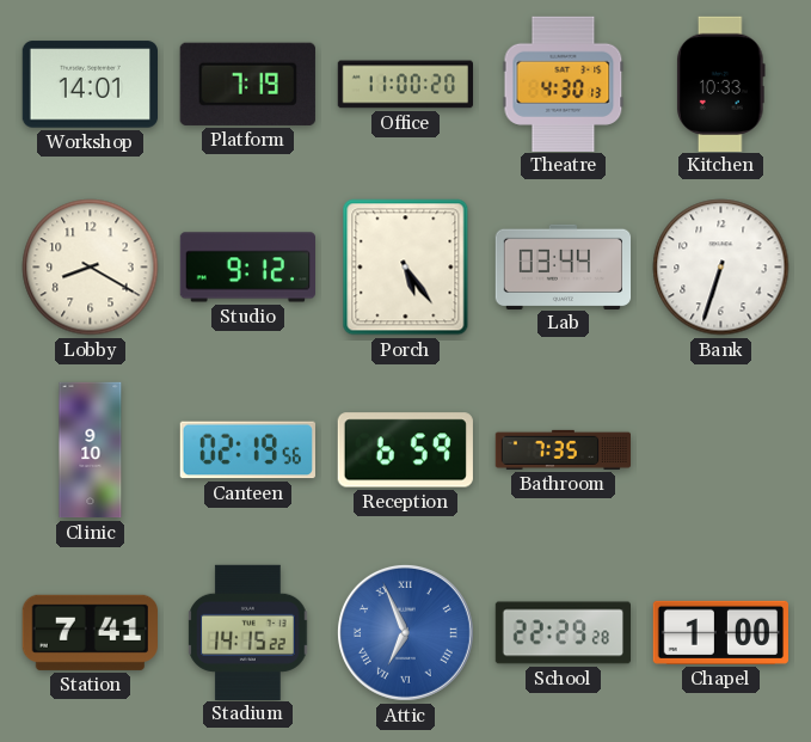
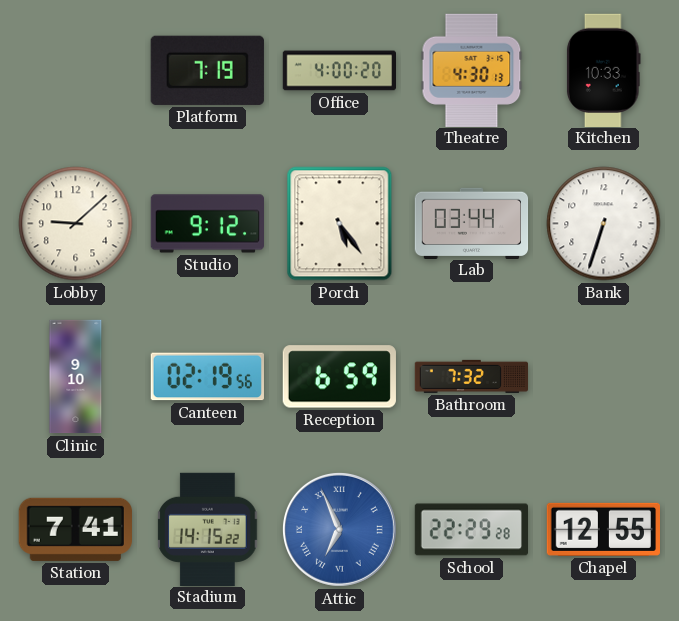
Workshop: 14:01 -> none
Office: 11:00 -> 4:00
Lobby: 8:20 -> 9:08
Bathroom: 7:35 -> 7:32
Chapel: 1:00 -> 12:55
